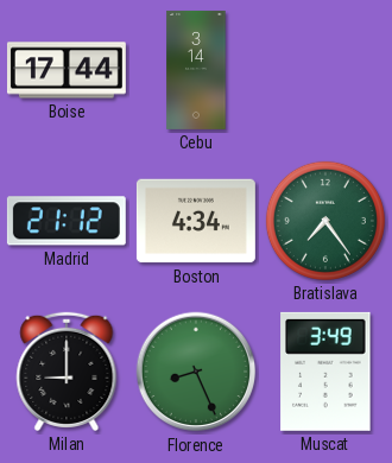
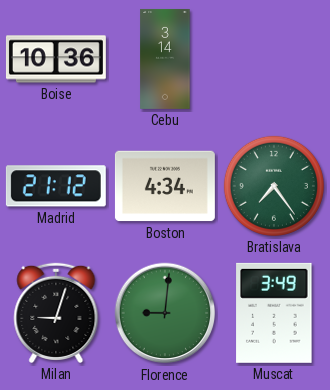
Boise: 17:44 -> 10:36
Milan: 9:00 -> 9:03
Florence: 8:26 -> 9:01
